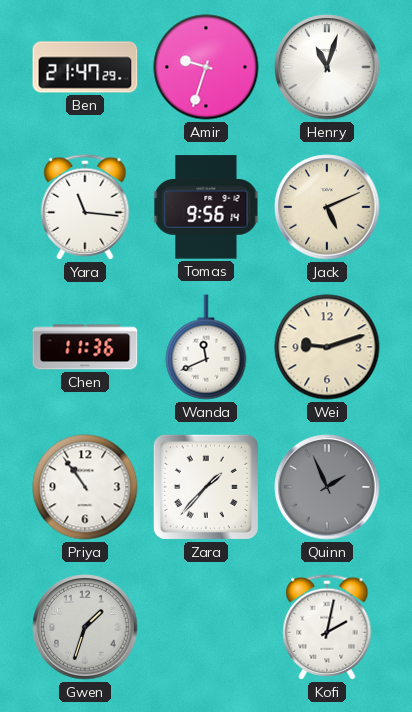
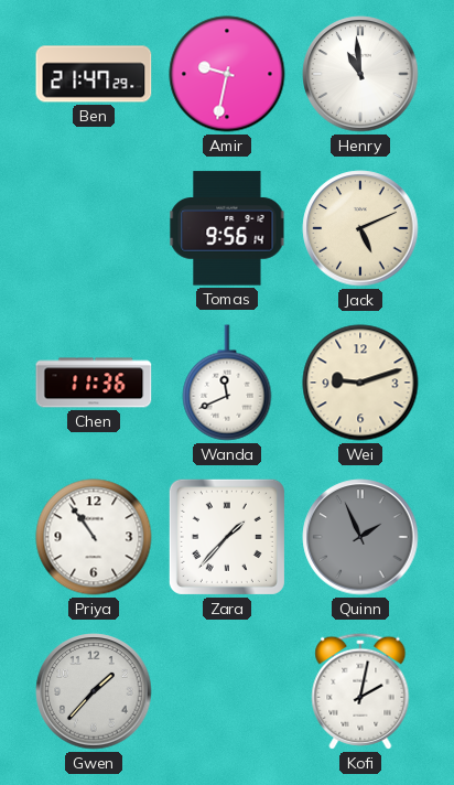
Amir: 9:33 -> 9:32
Henry: 11:03 -> 10:59
Yara: 11:16 -> none
Gwen: 1:33 -> 1:37
